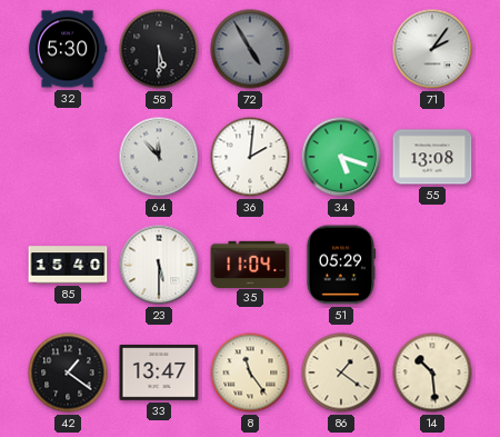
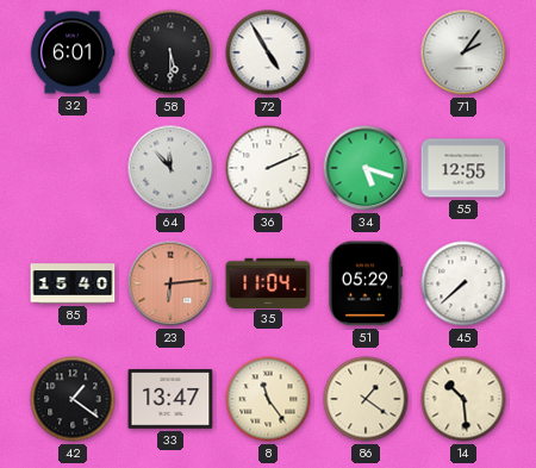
32: 5:30 -> 6:01
72 dial: grey -> white
36: 2:01 -> 2:11
55: 13:08 -> 12:55
23: 5:30 -> 6:14
23 dial: white -> salmon
45: none -> 7:38
